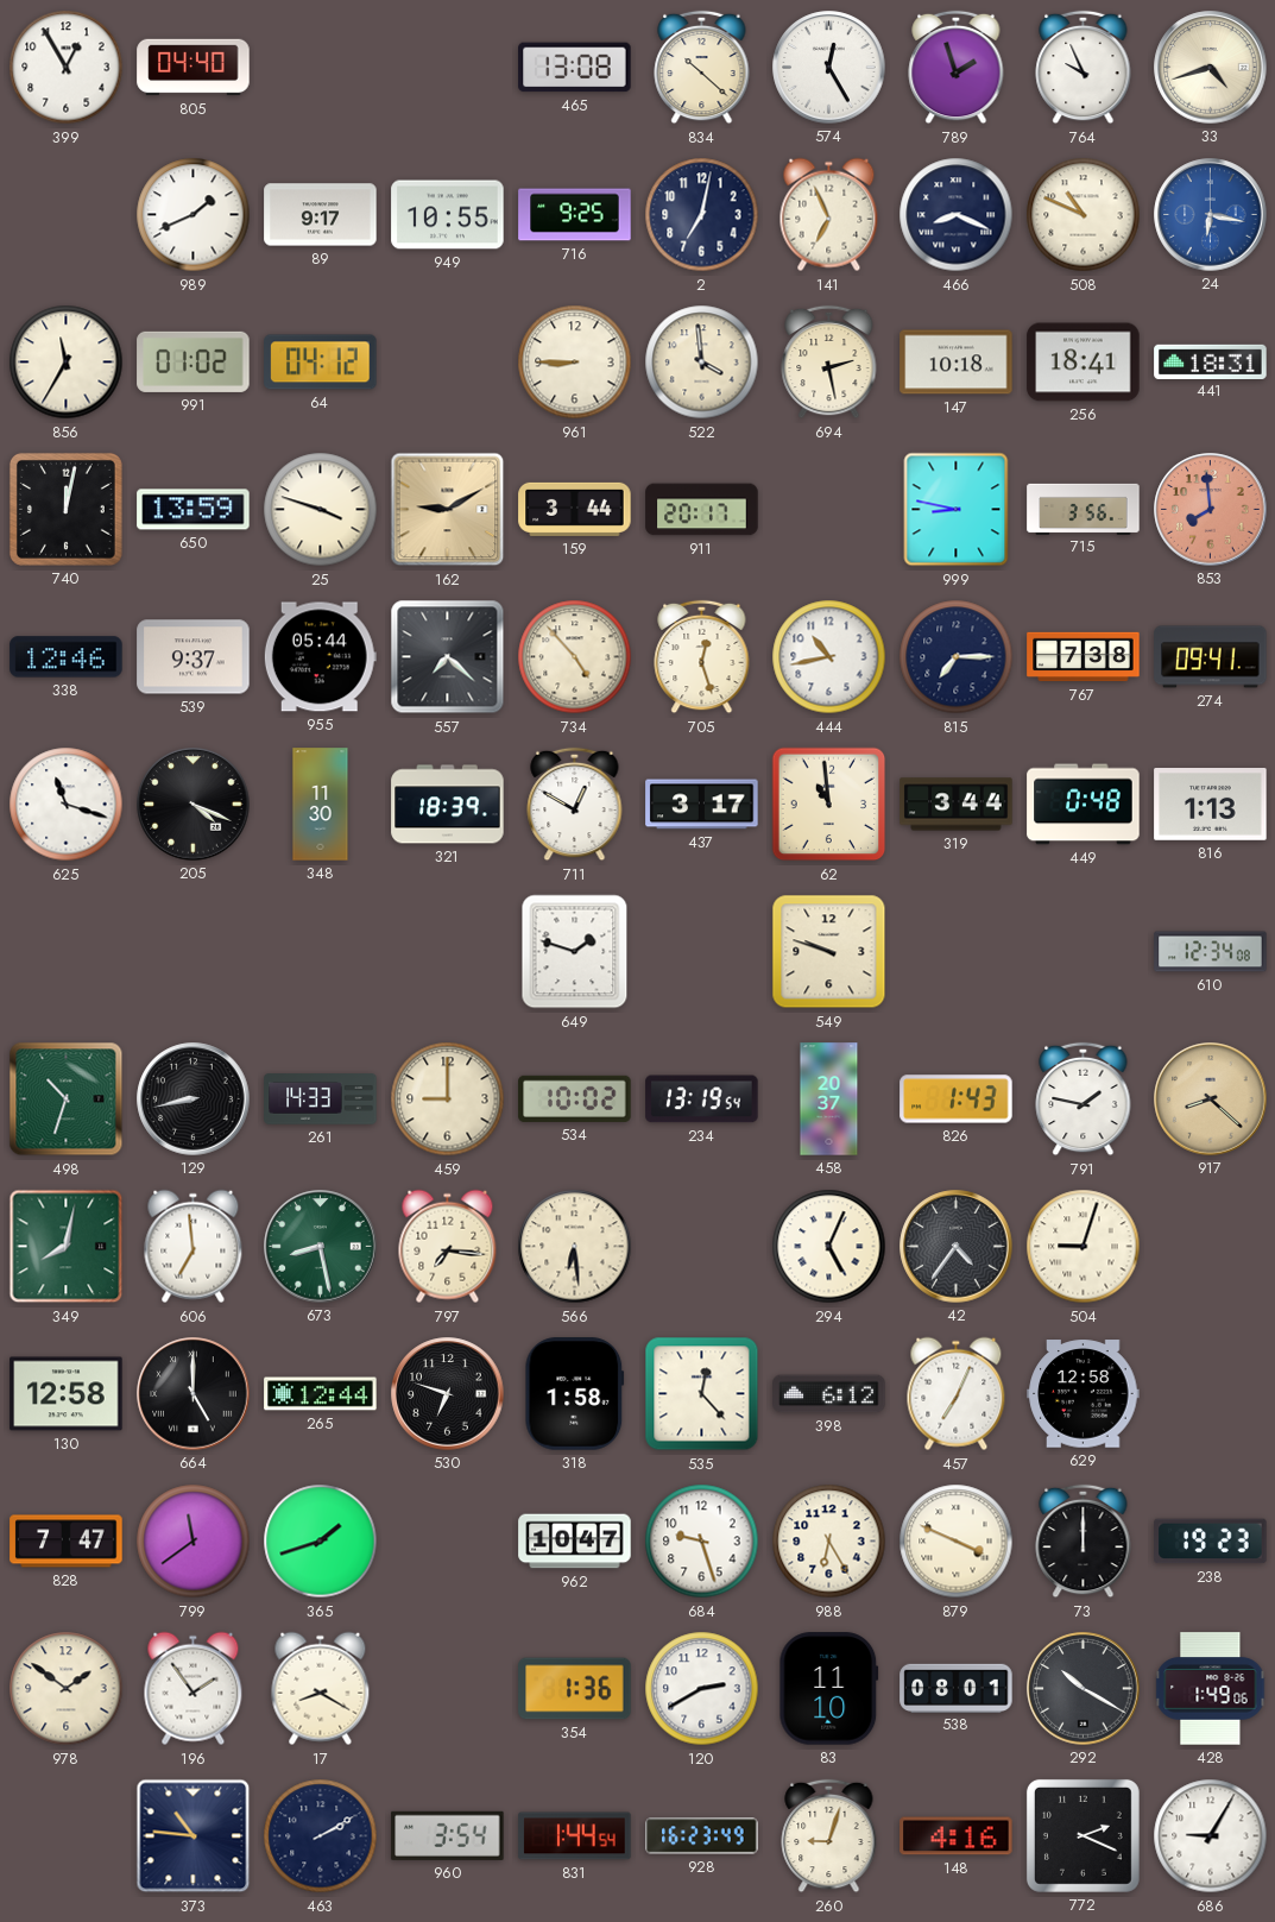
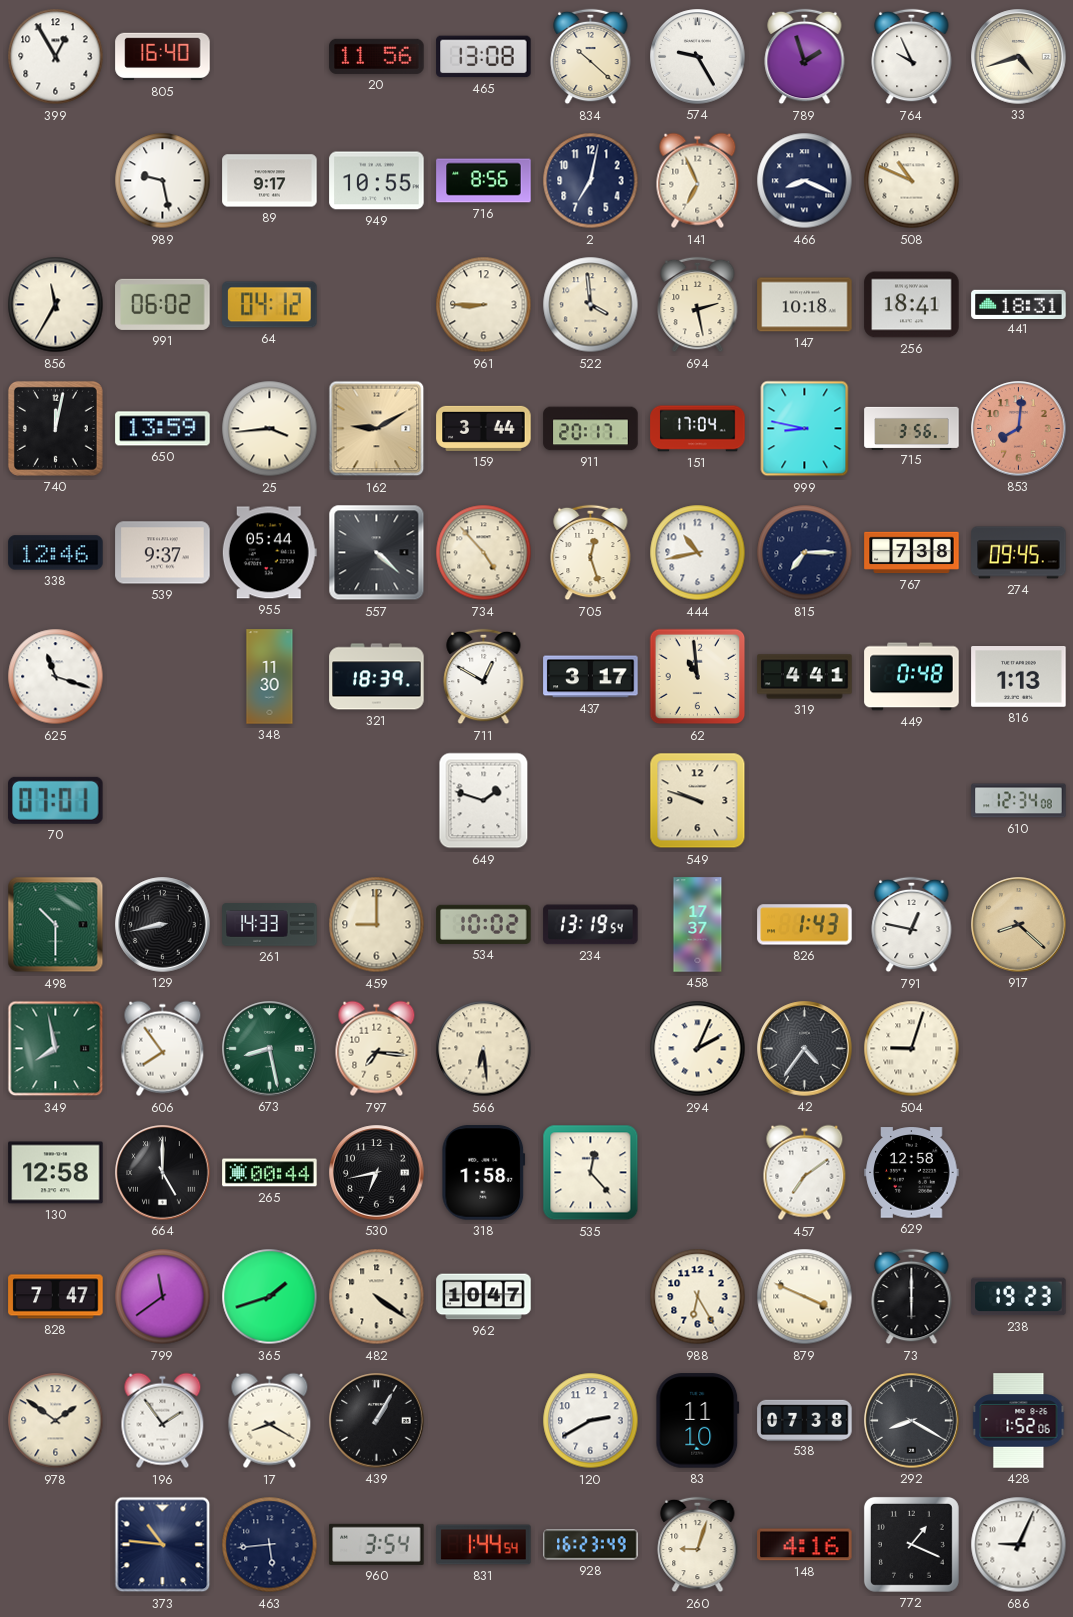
805: 04:40 -> 16:40
20: none -> 11:56
574: 12:25 -> 9:25
989: 1:41 -> 9:28
716: 9:25 -> 8:56
24: 6:17 -> none
991: 01:02 -> 06:02
25: 3:48 -> 3:44
151: none -> 17:04
853: 7:59 -> 8:01
557: 7:22 -> 4:22
274: 09:41 -> 09:45
205: 4:19 -> none
319: 3:44 -> 4:41
70: none -> 07:01
498: 10:33 -> 10:30
458: 20:37 -> 17:37
791: 1:47 -> 12:47
349: 8:02 -> 7:58
606: 6:59 -> 7:54
294: 5:04 -> 2:04
265: 12:44 -> 00:44
530: 6:48 -> 6:43
398: 6:12 -> none
457: 7:04 -> 7:09
482: none -> 4:21
684: 9:27 -> none
73: 12:00 -> 6:00
439: none -> 1:05
354: 1:36 -> none
538: 08:01 -> 07:38
292: 10:20 -> 8:20
428: 1:49 -> 1:52
463: 2:10 -> 5:44
772: 2:19 -> 1:19
686: 9:05 -> 9:04
